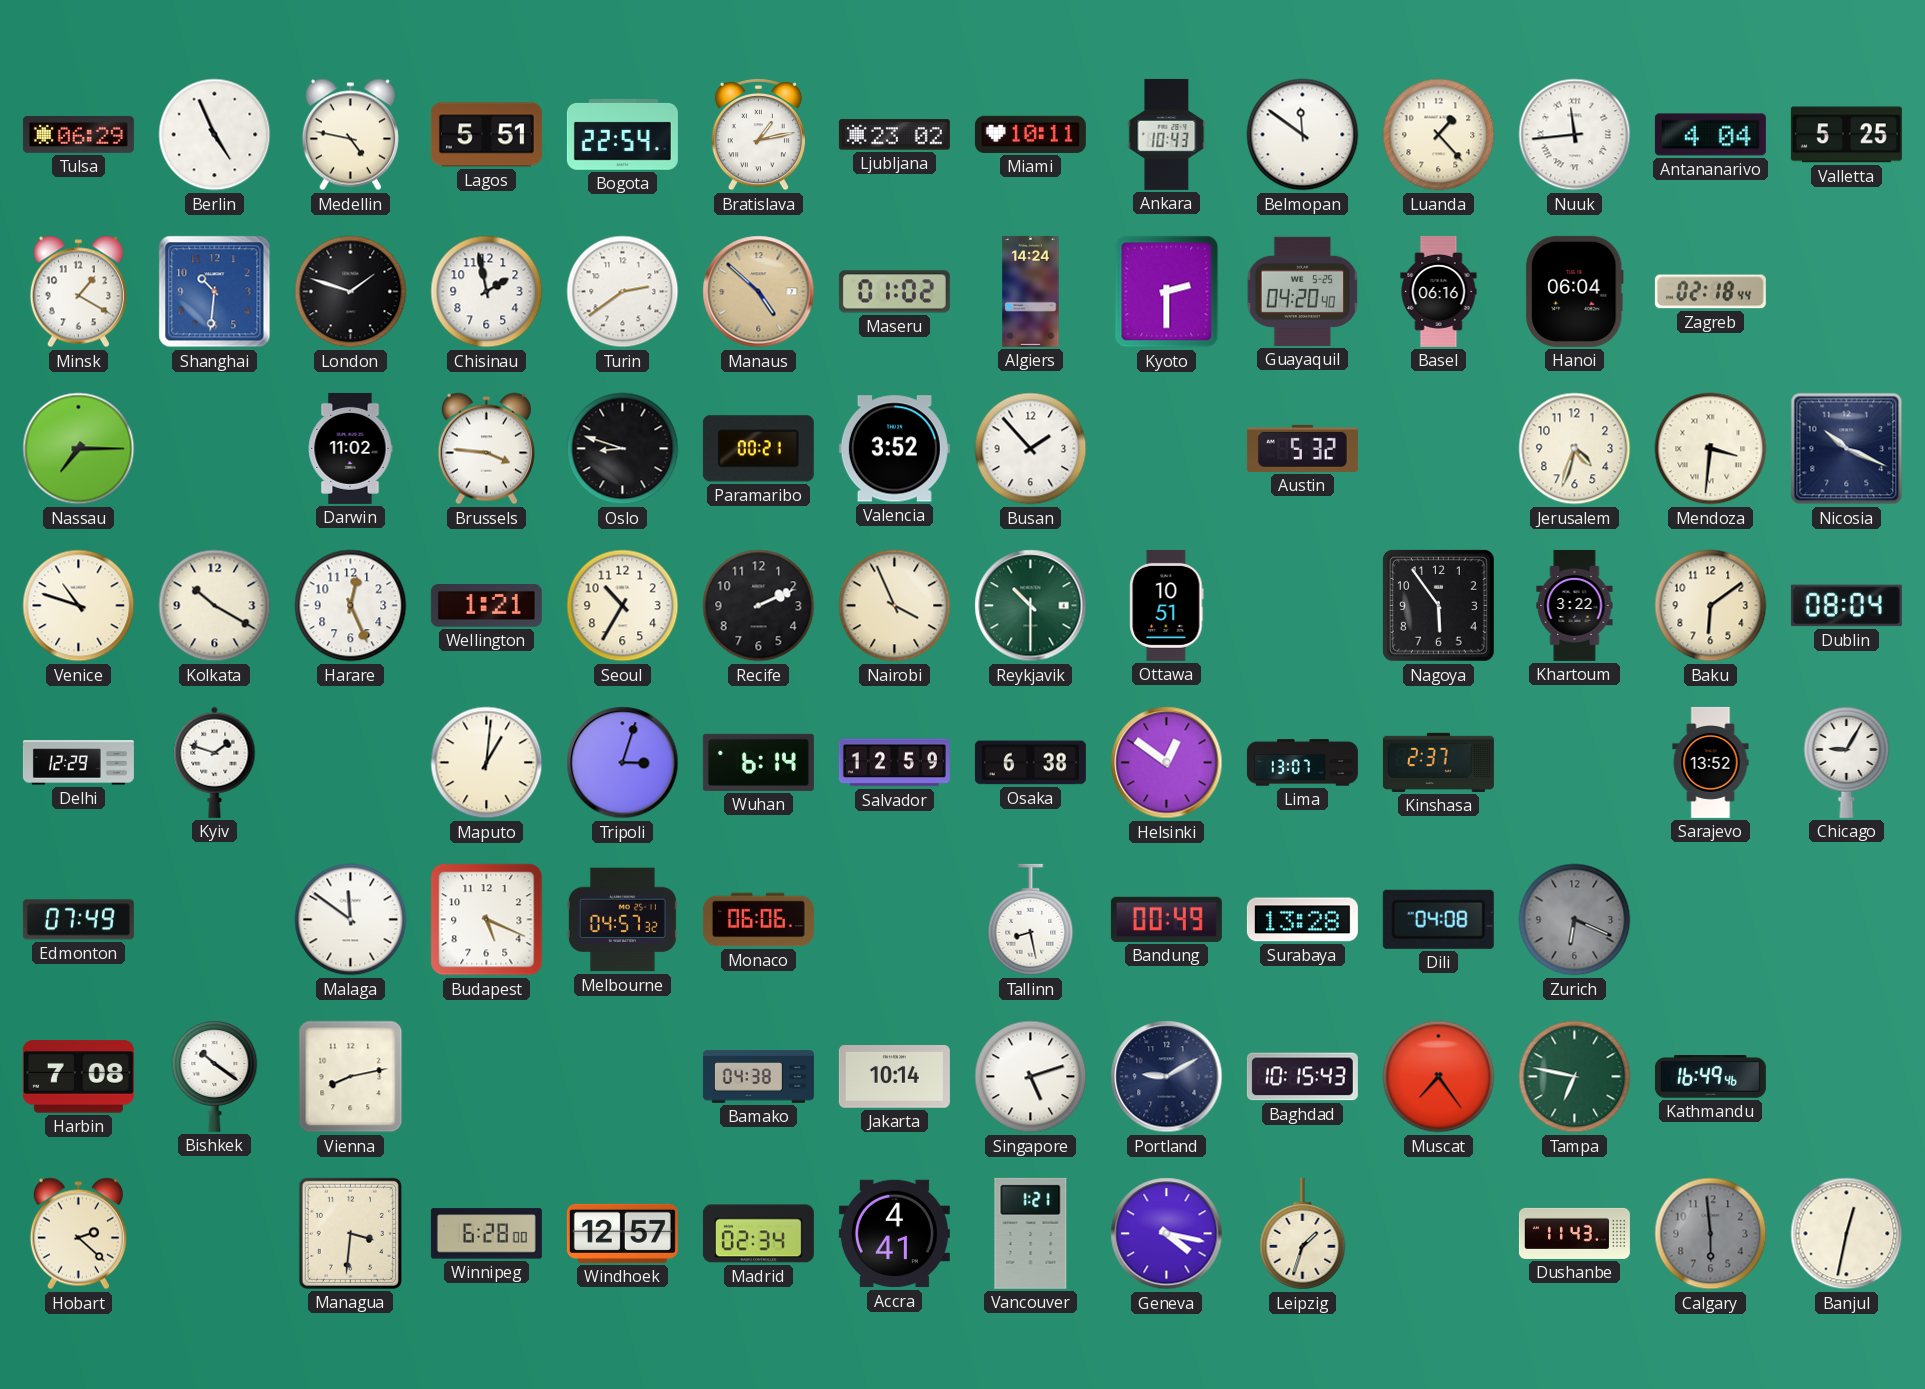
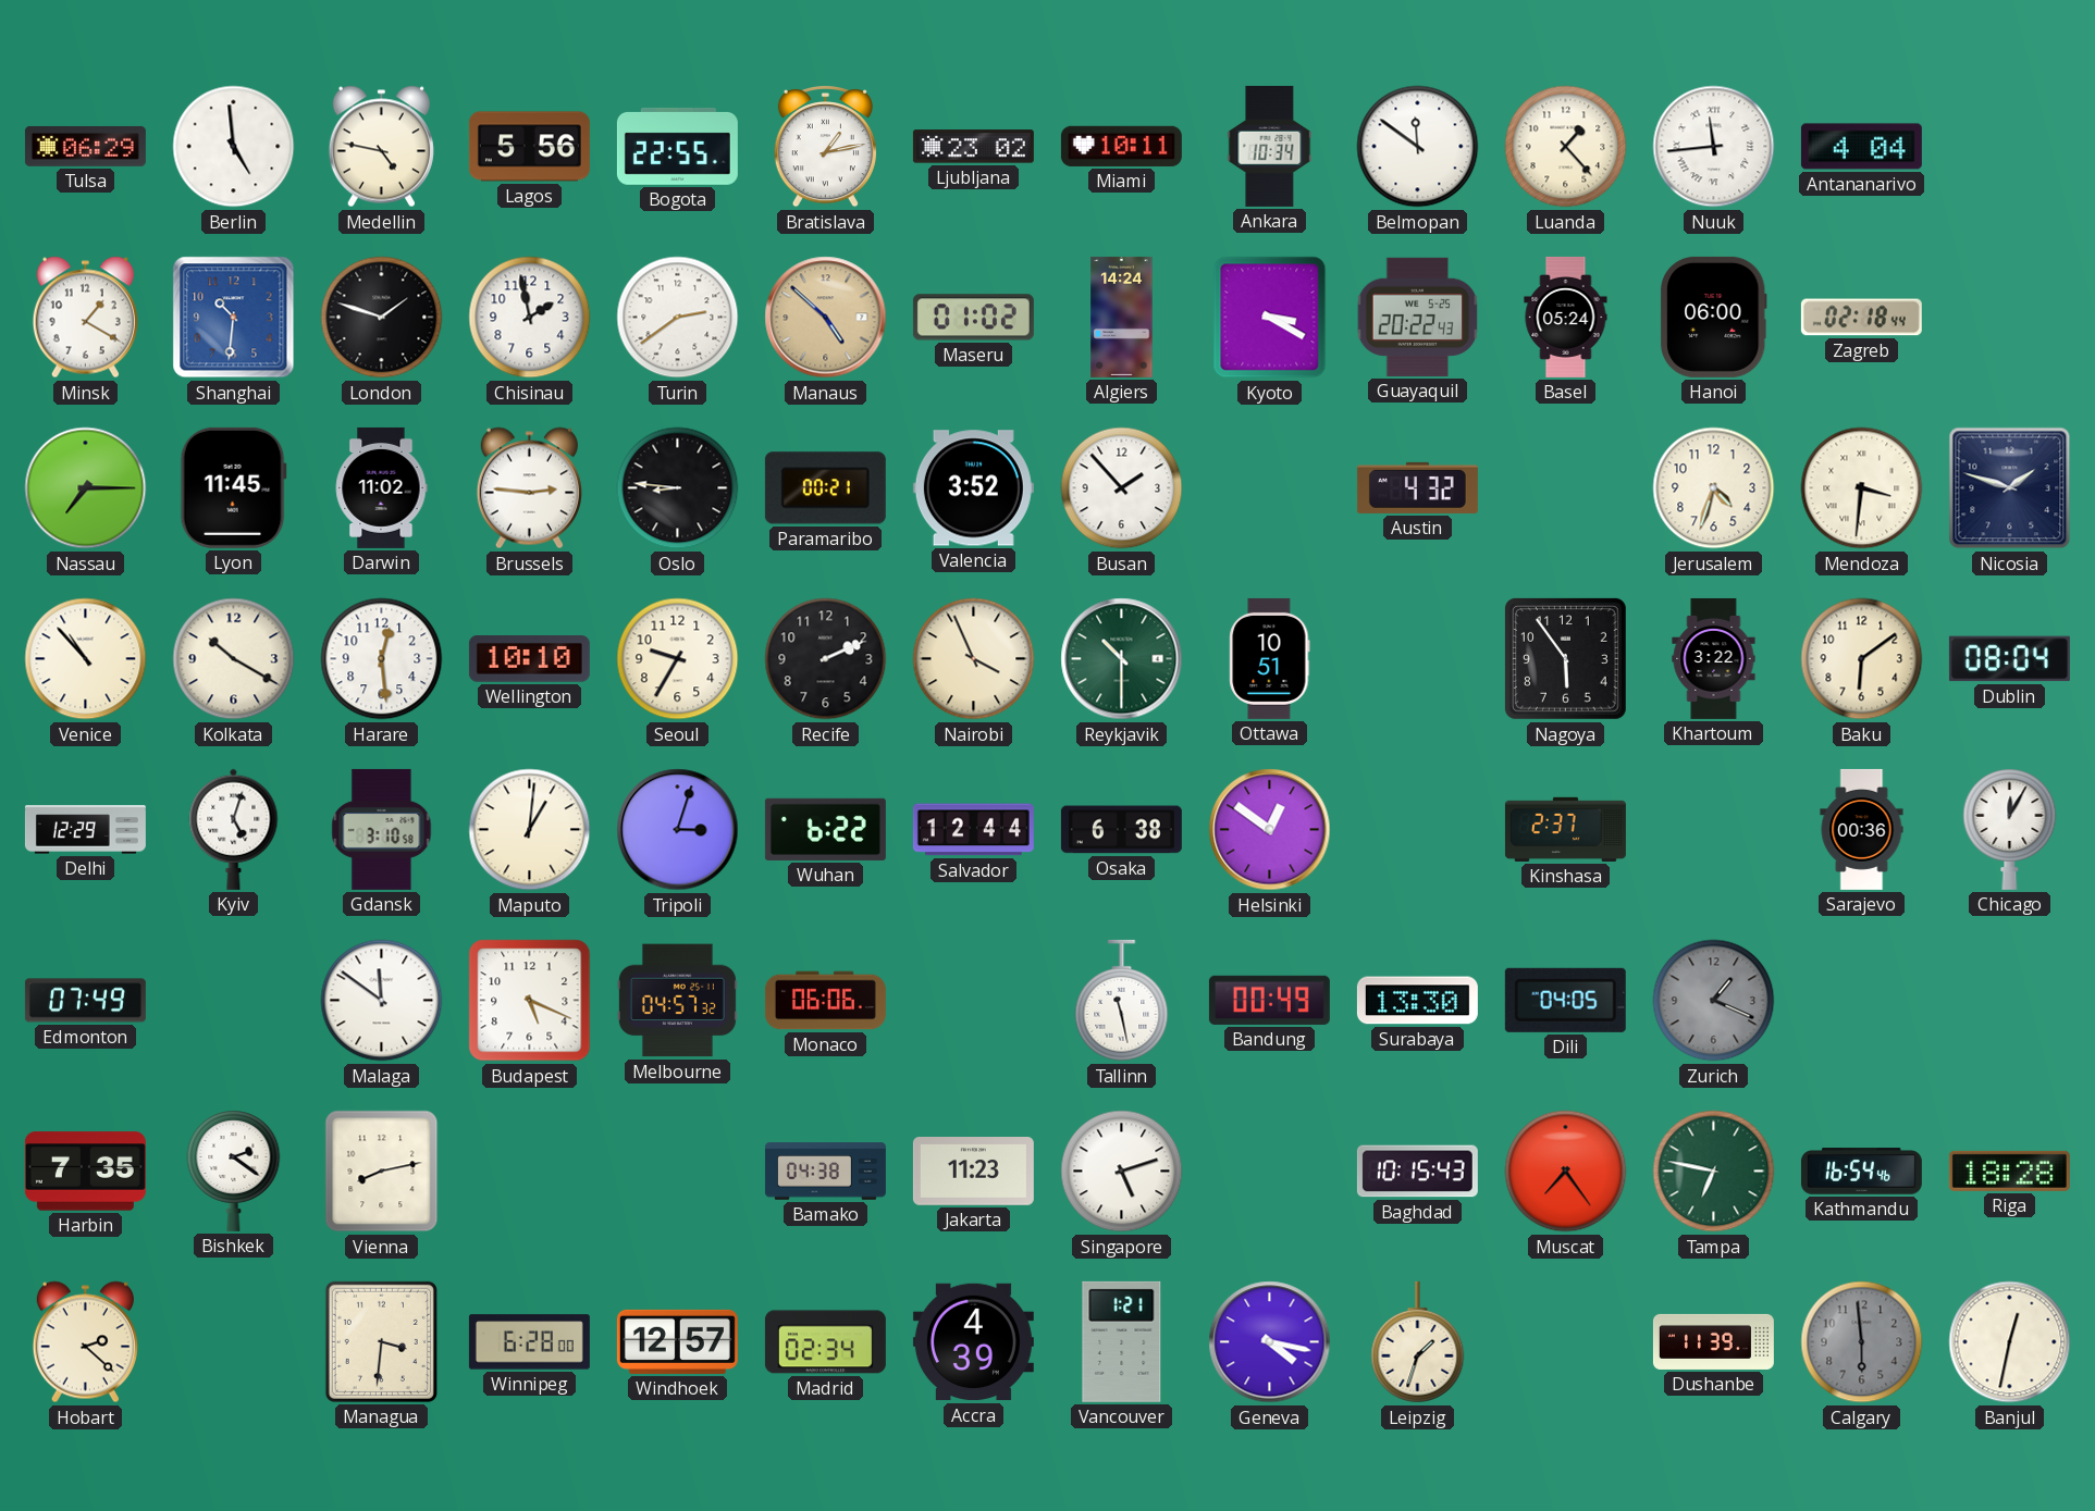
Berlin: 4:56 -> 4:59
Lagos: 5:51 -> 5:56
Bogota: 22:54 -> 22:55
Ankara: 10:43 -> 10:34
Valletta: 5:25 -> none
Kyoto: 2:30 -> 3:20
Guayaquil: 04:20 -> 20:22
Basel: 06:16 -> 05:24
Hanoi: 06:04 -> 06:00
Lyon: none -> 11:45
Brussels: 3:46 -> 2:46
Oslo: 8:48 -> 8:46
Austin: 5:32 -> 4:32
Nicosia: 10:19 -> 1:48
Venice: 10:48 -> 10:53
Harare: 12:26 -> 12:29
Wellington: 1:21 -> 10:10
Seoul: 10:35 -> 9:35
Kyiv: 1:48 -> 5:03
Gdansk: none -> 3:10
Wuhan: 6:14 -> 6:22
Salvador: 12:59 -> 12:44
Lima: 13:07 -> none
Sarajevo: 13:52 -> 00:36
Chicago: 9:05 -> 12:05
Tallinn: 8:28 -> 11:28
Surabaya: 13:28 -> 13:30
Dili: 04:08 -> 04:05
Zurich: 6:19 -> 1:19
Harbin: 7:08 -> 7:35
Bishkek: 10:21 -> 2:21
Jakarta: 10:14 -> 11:23
Portland: 9:10 -> none
Kathmandu: 16:49 -> 16:54
Riga: none -> 18:28
Accra: 4:41 -> 4:39
Dushanbe: 11:43 -> 11:39
